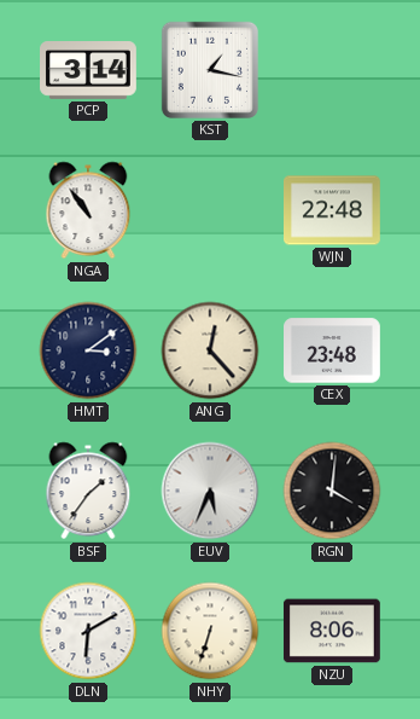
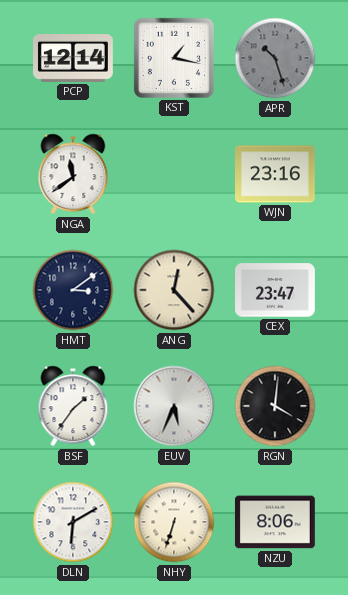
PCP: 3:14 -> 12:14
APR: none -> 10:27
NGA: 10:54 -> 11:39
WJN: 22:48 -> 23:16
CEX: 23:48 -> 23:47
